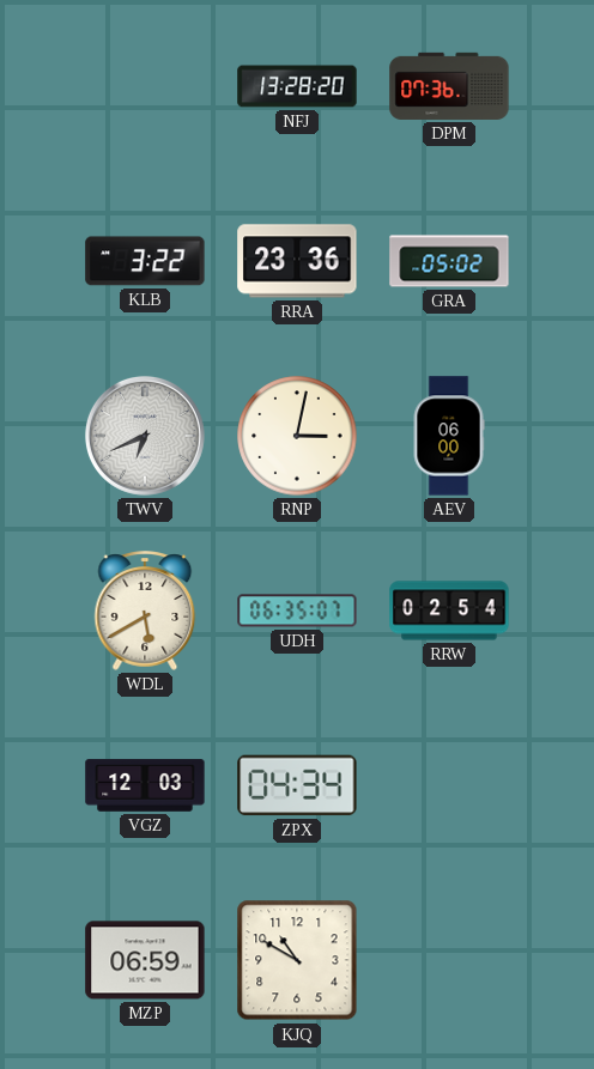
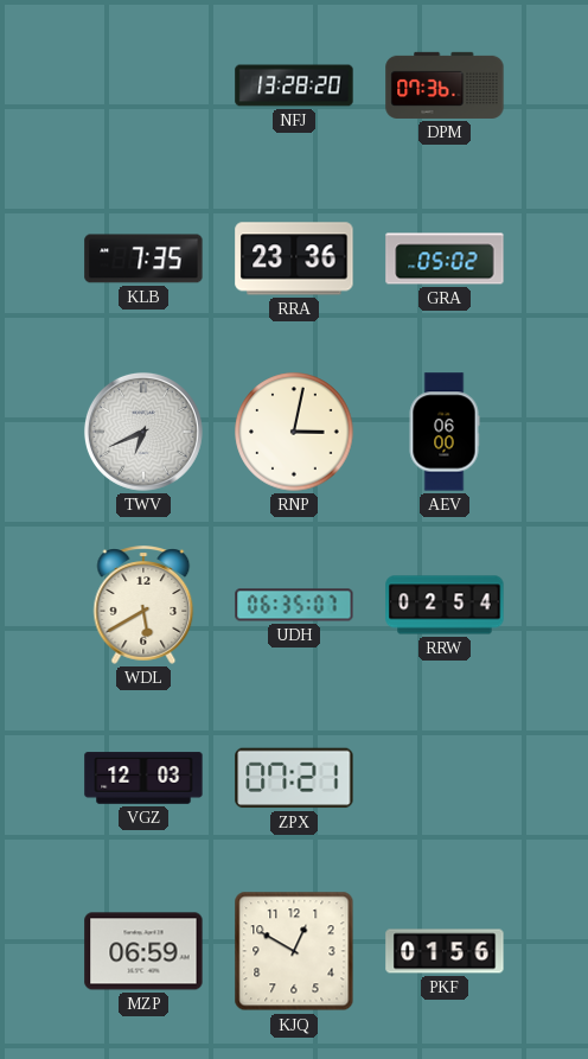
KLB: 3:22 -> 7:35
ZPX: 04:34 -> 07:21
KJQ: 10:50 -> 12:50
PKF: none -> 01:56
